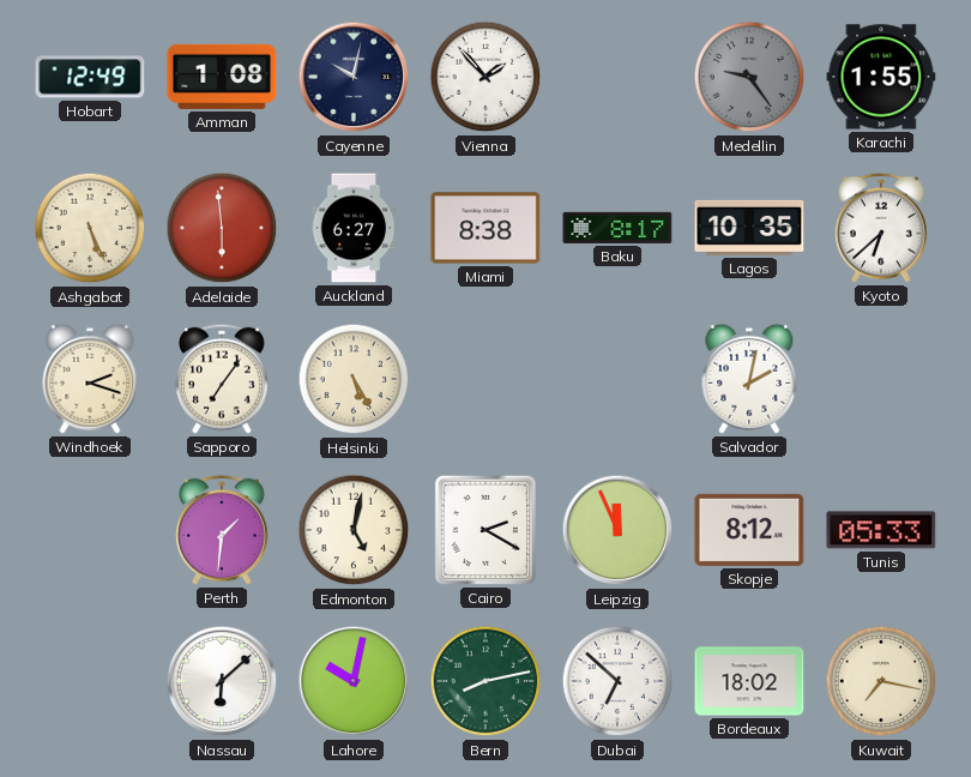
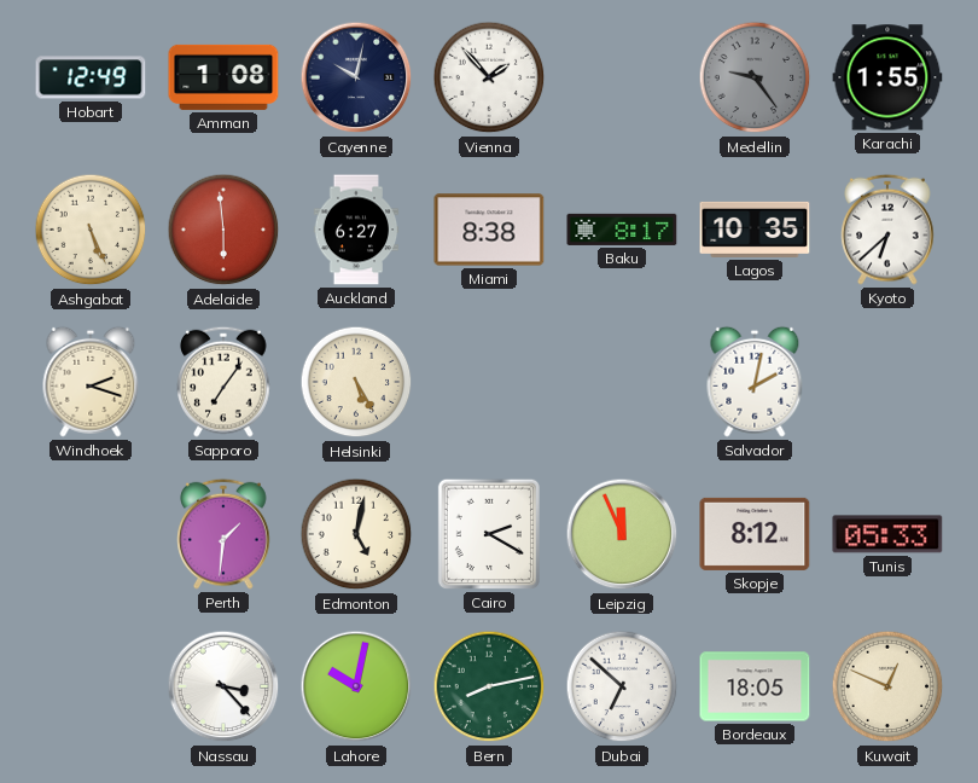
Nassau: 6:08 -> 3:23
Bordeaux: 18:02 -> 18:05
Kuwait: 7:17 -> 12:49
